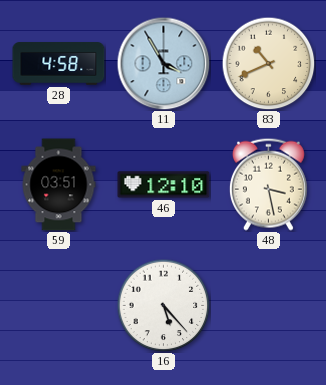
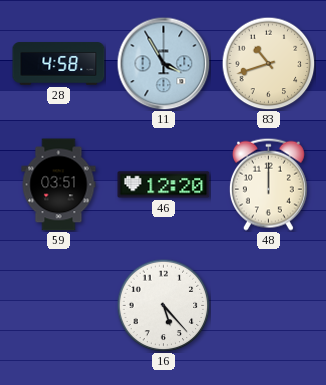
83: 10:41 -> 10:42
46: 12:10 -> 12:20
48: 3:28 -> 12:00
